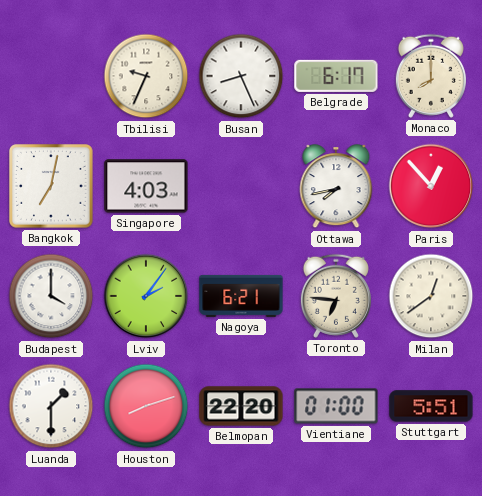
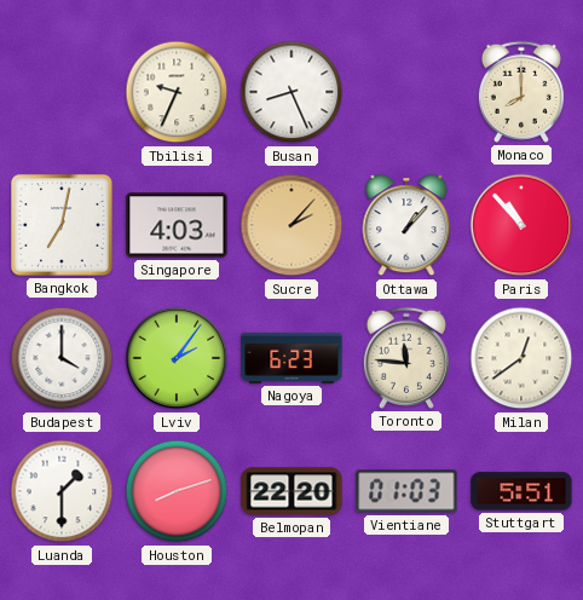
Belgrade: 6:17 -> none
Sucre: none -> 2:07
Ottawa: 7:43 -> 1:07
Paris: 12:53 -> 10:53
Nagoya: 6:21 -> 6:23
Toronto: 6:46 -> 11:46
Vientiane: 01:00 -> 01:03
